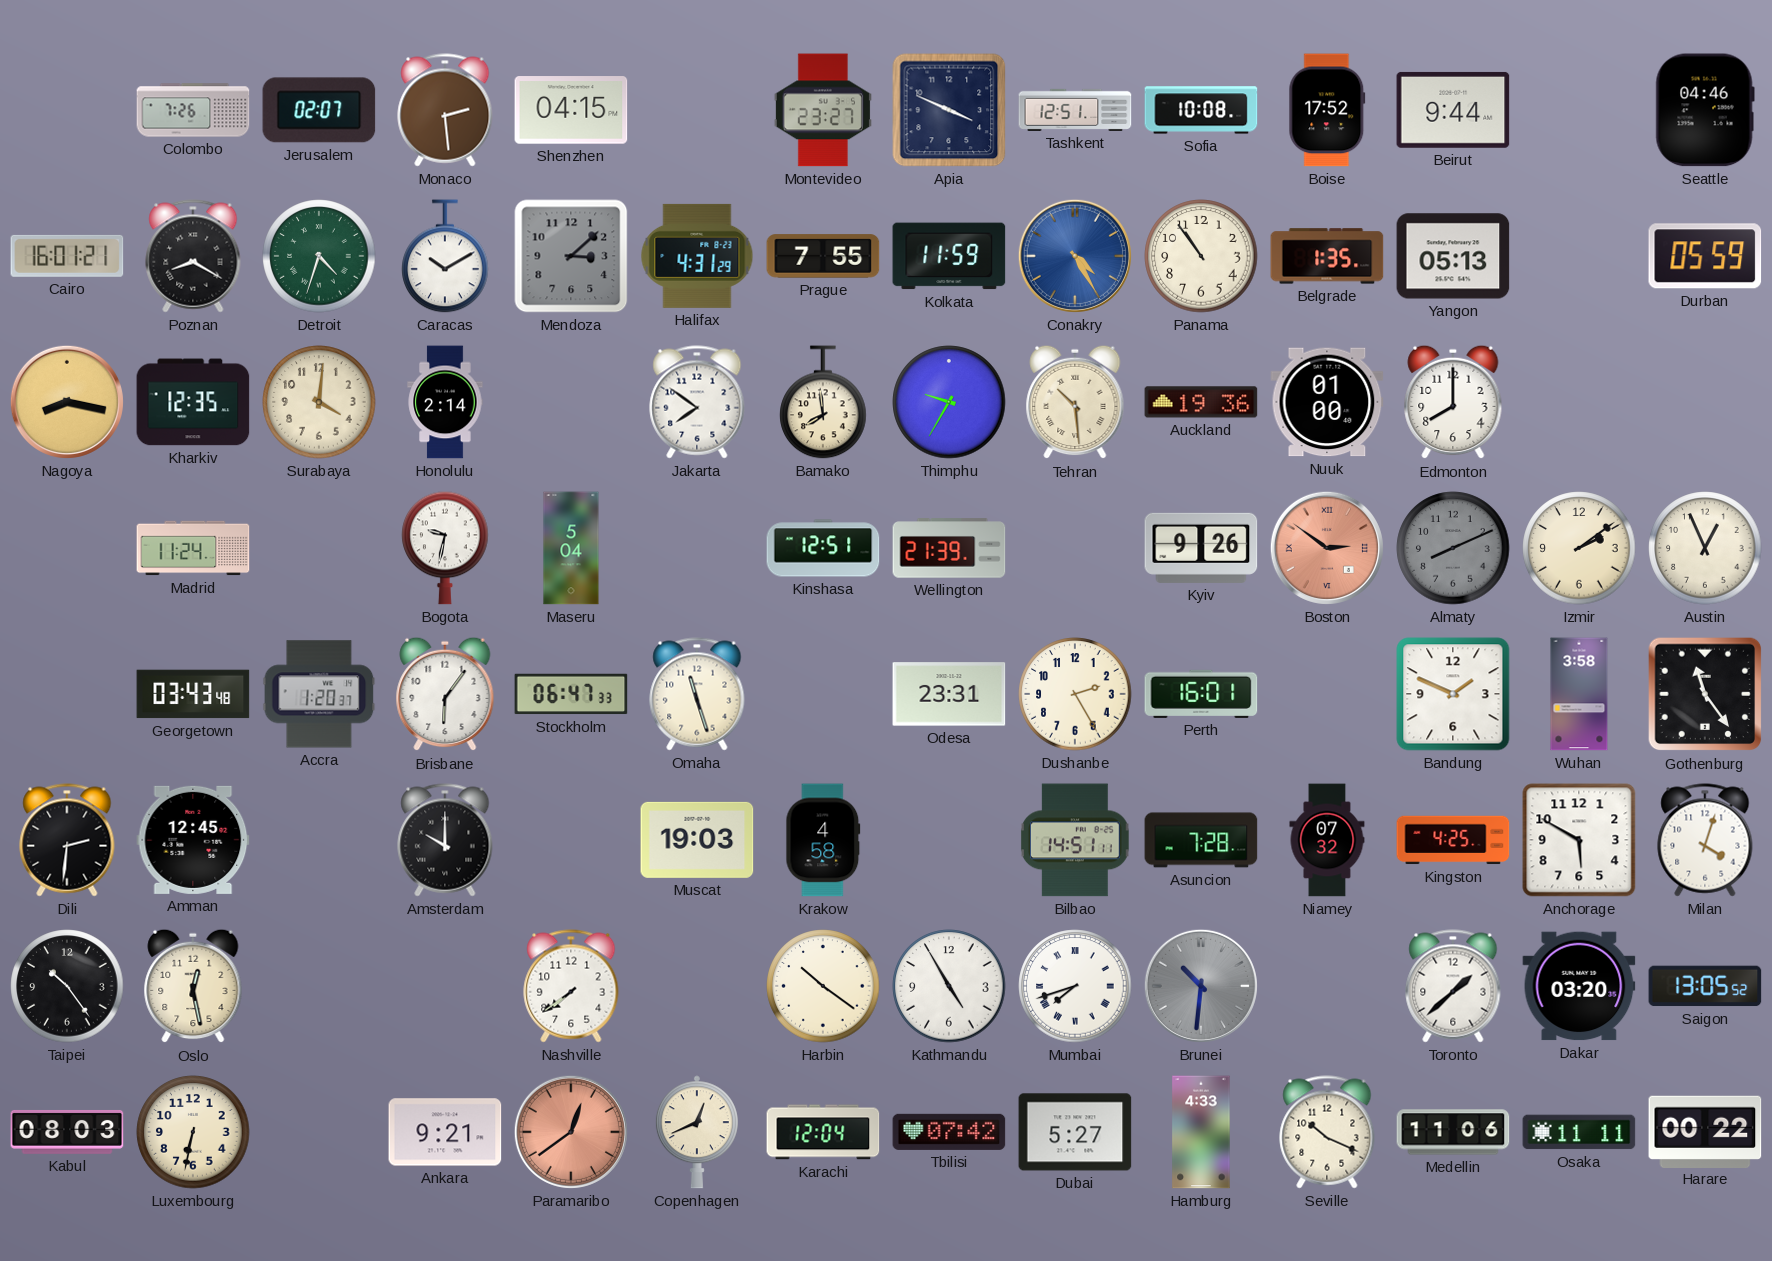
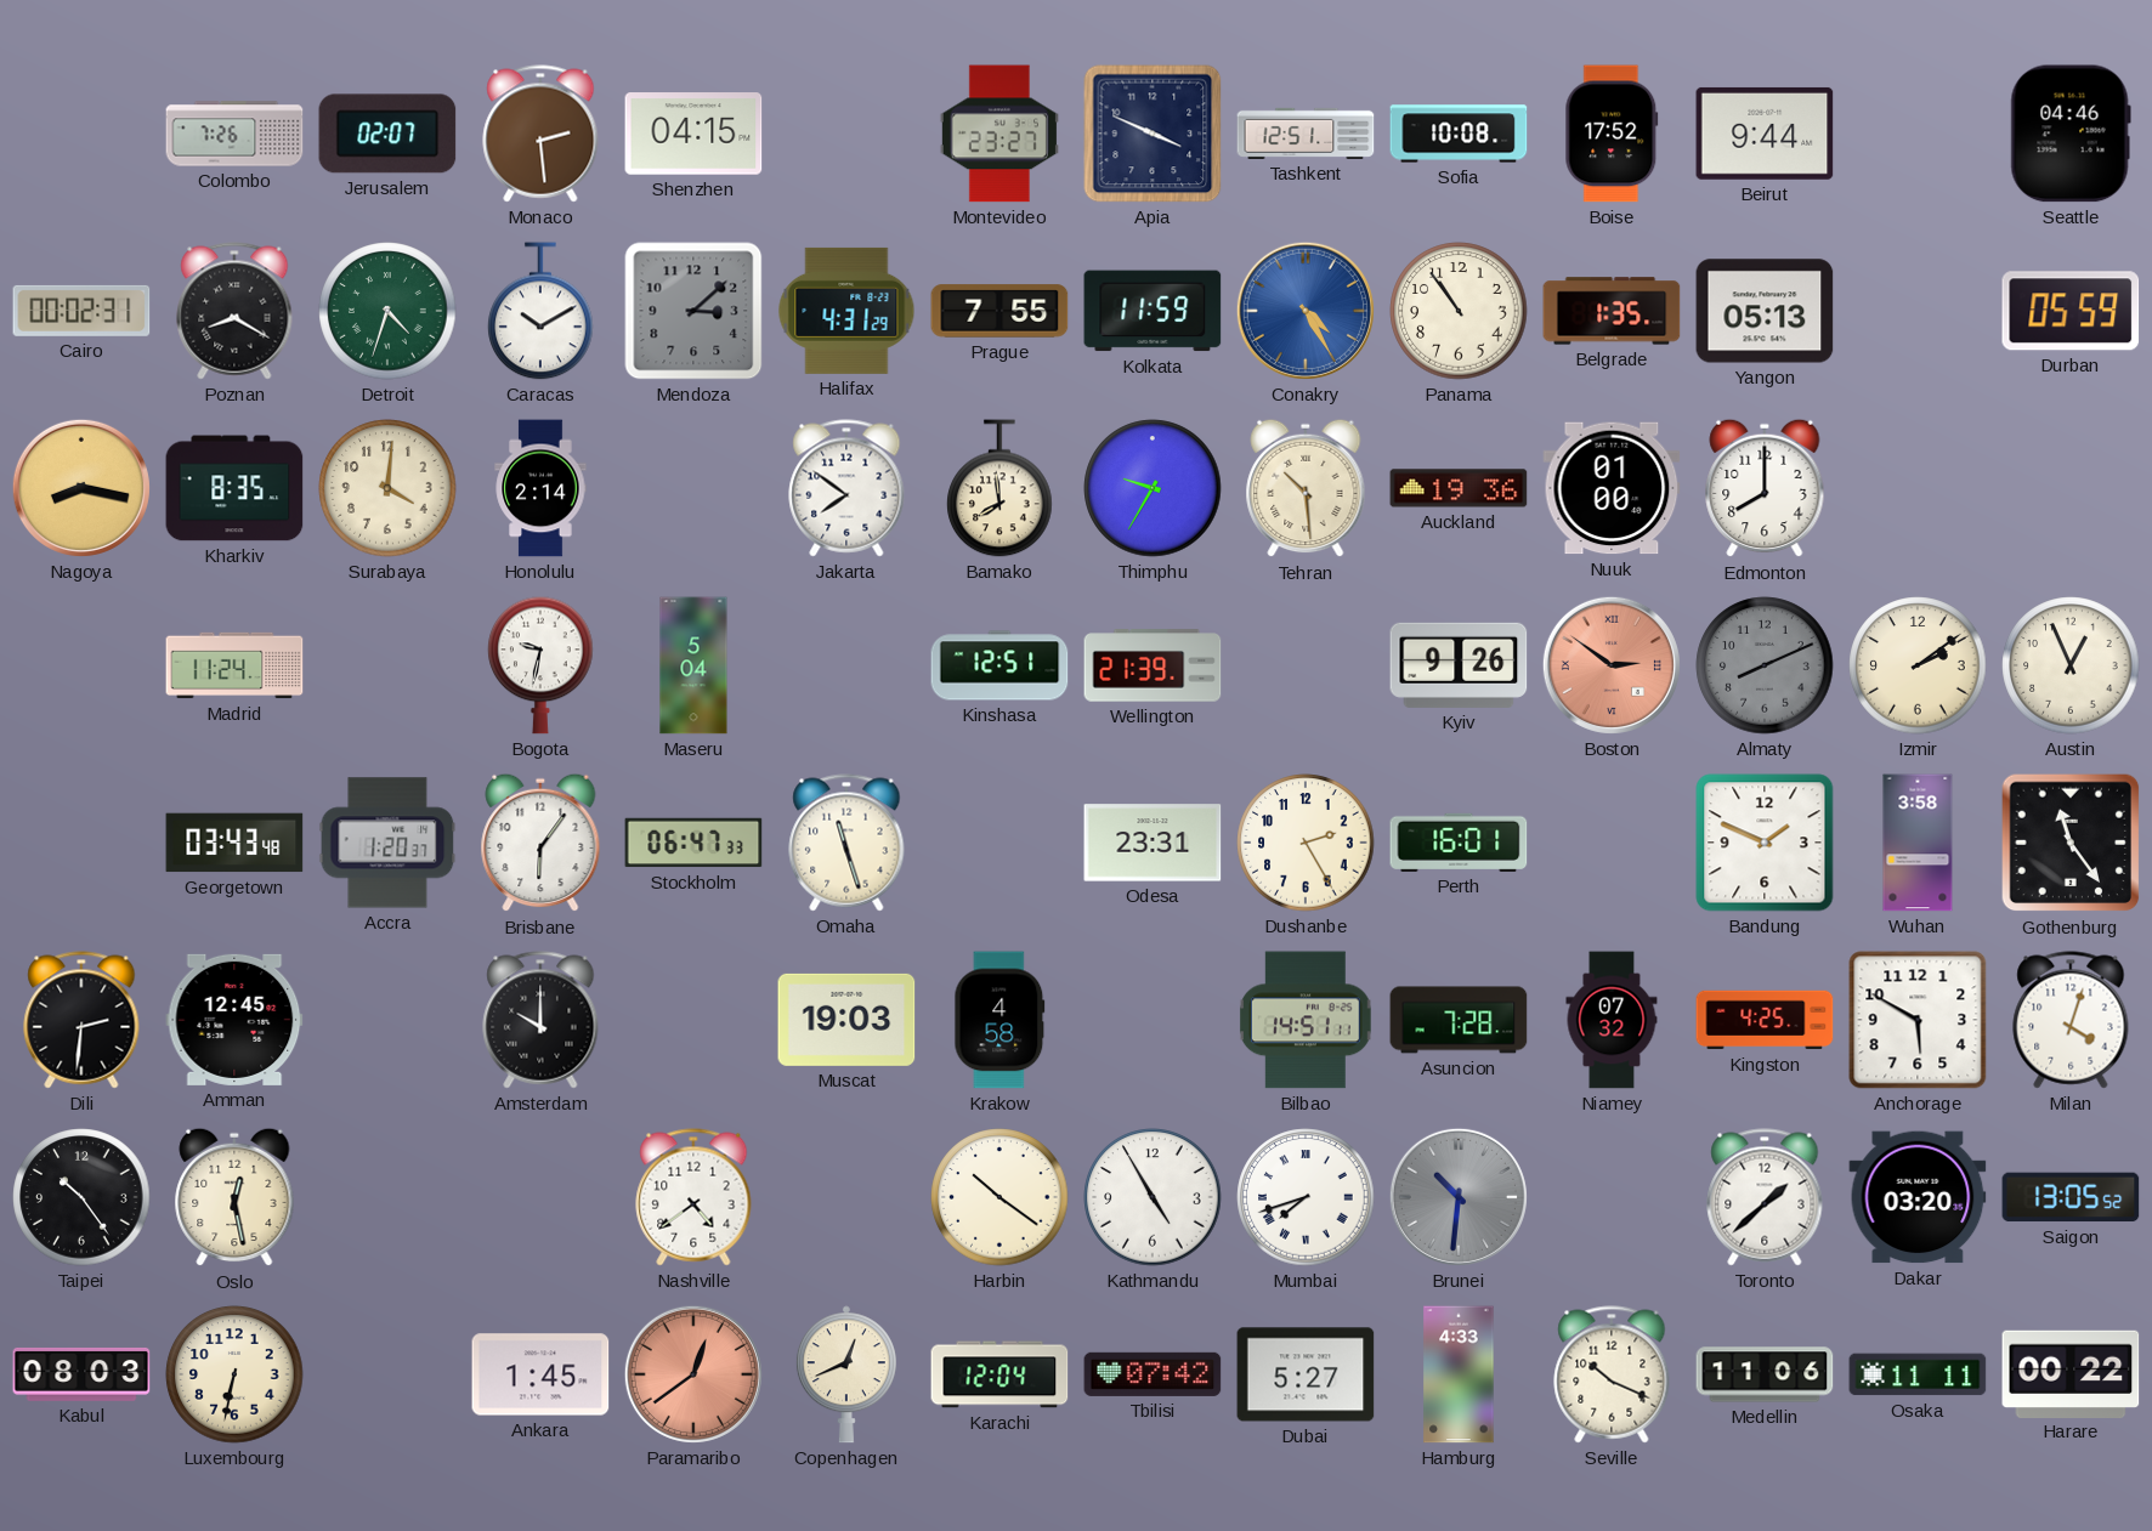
Cairo: 16:01 -> 00:02
Kharkiv: 12:35 -> 8:35
Nashville: 7:39 -> 4:39
Ankara: 9:21 -> 1:45
